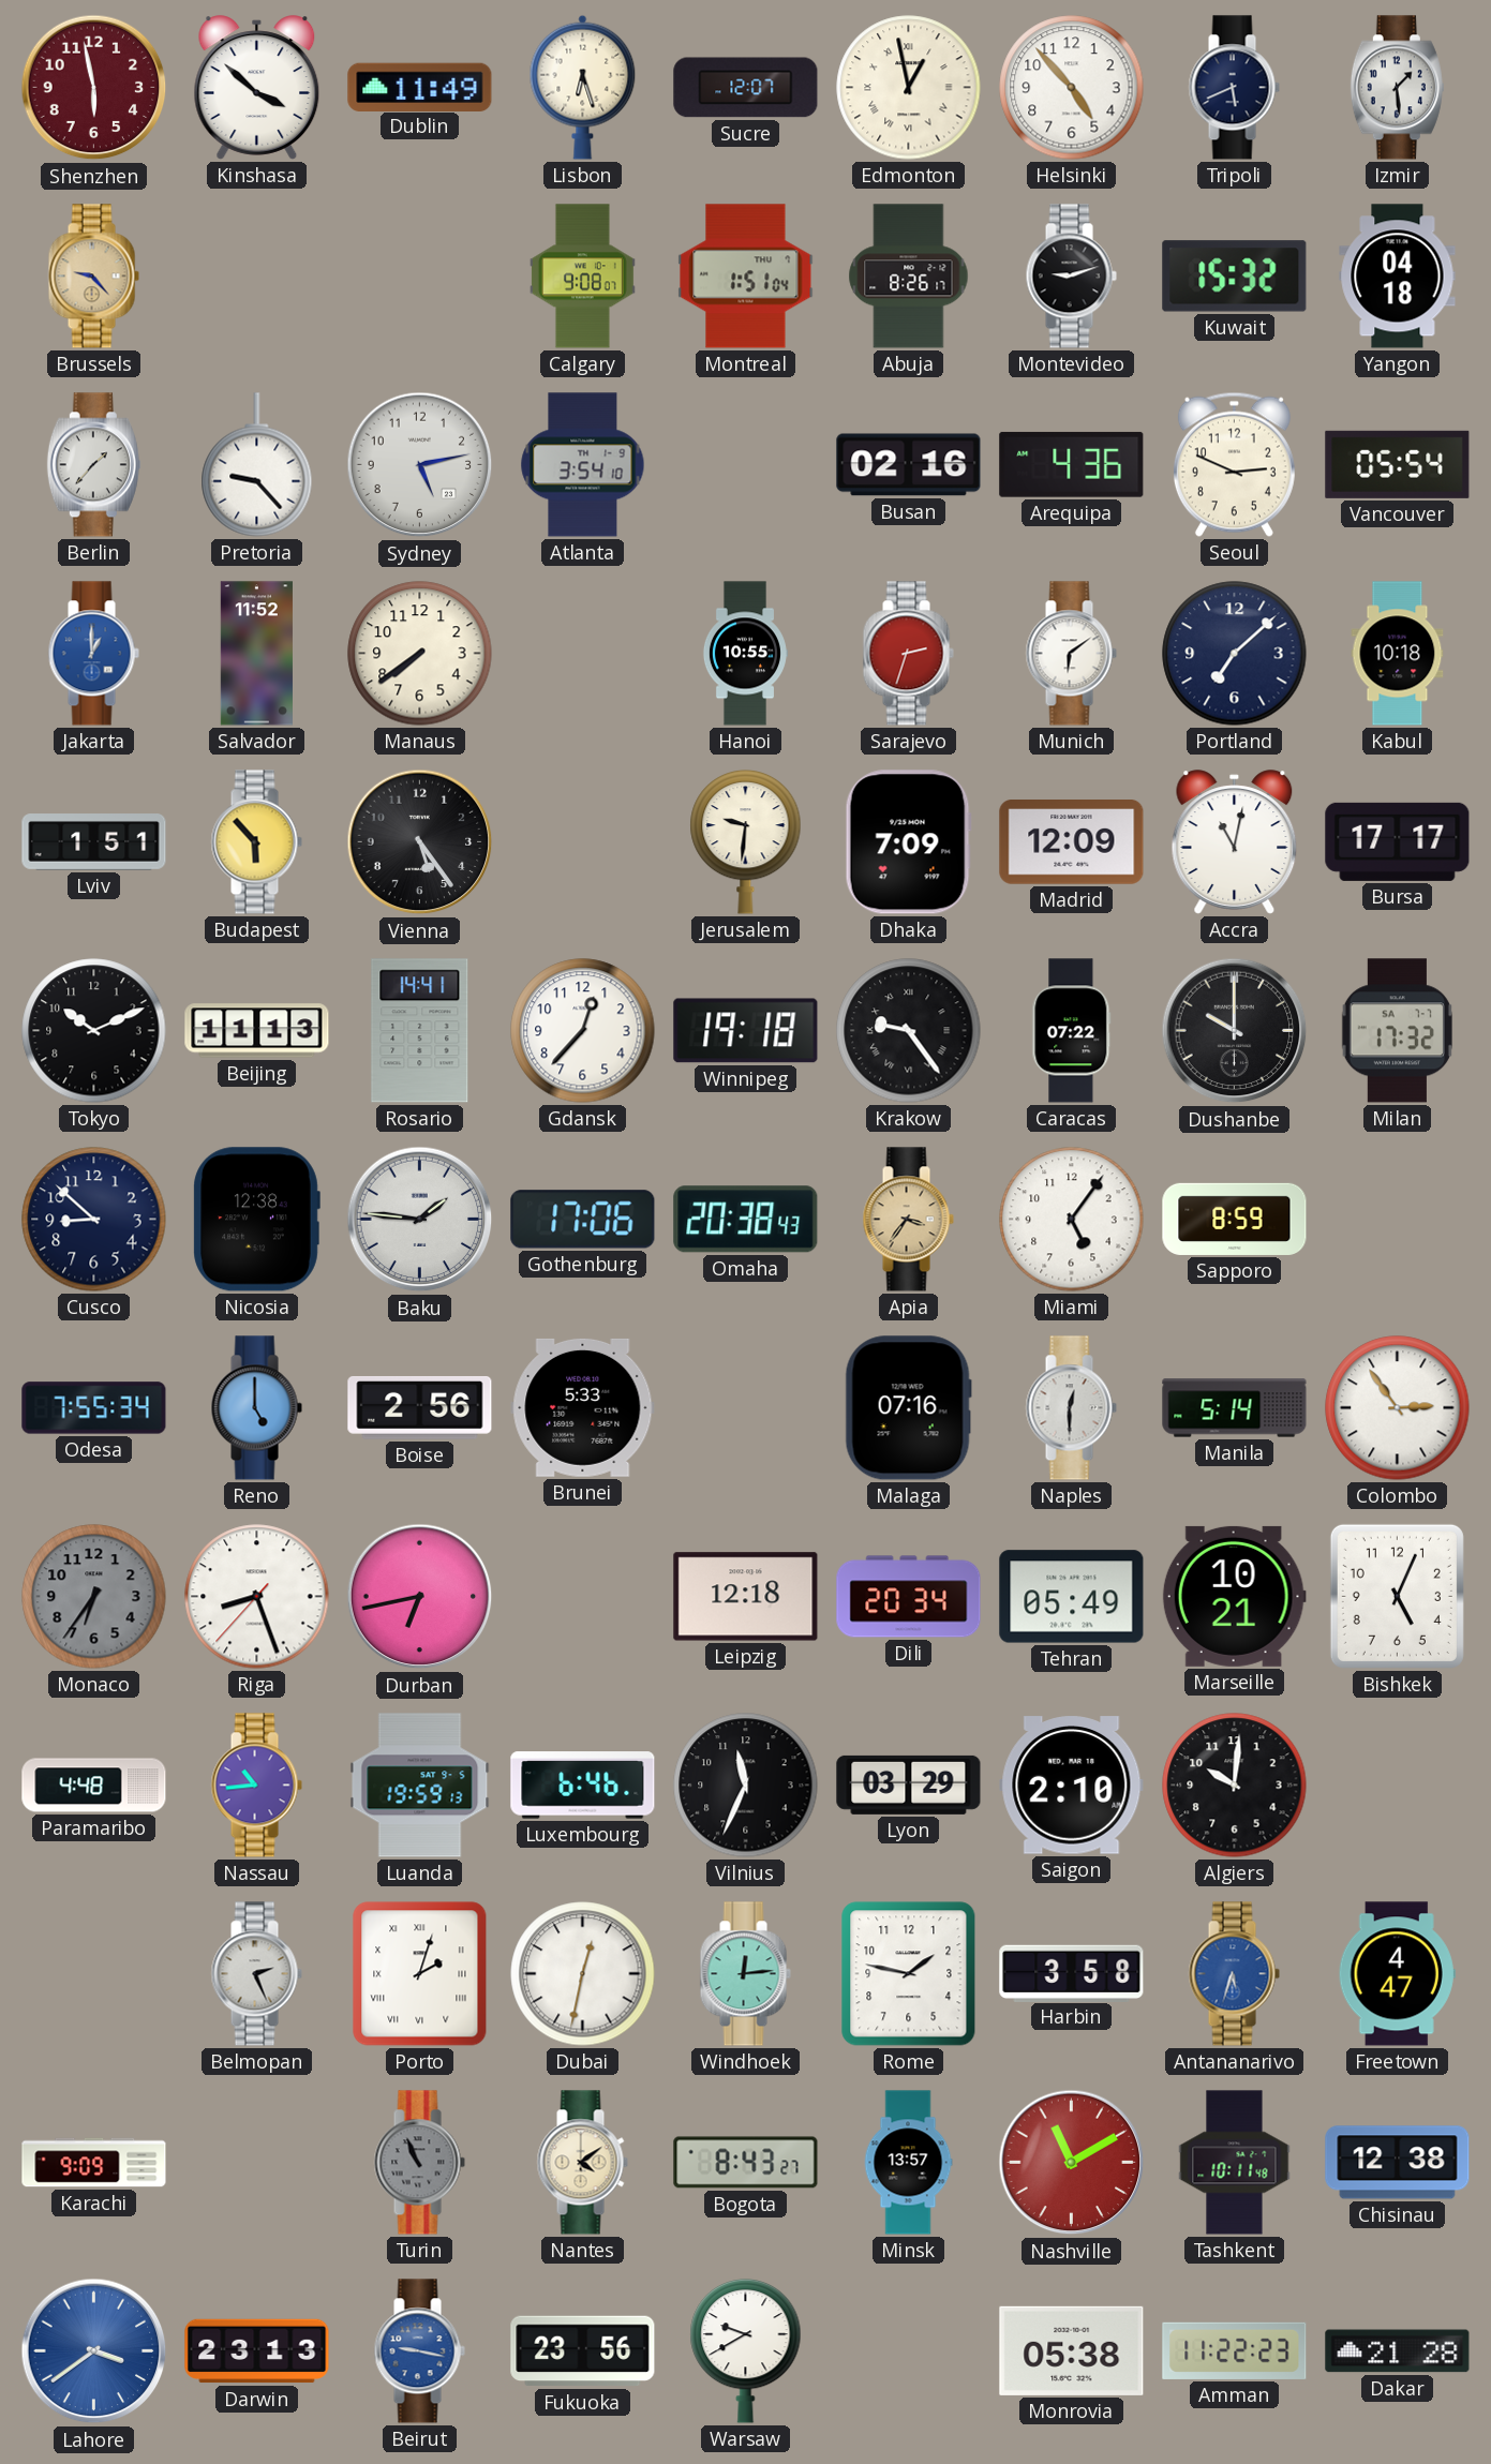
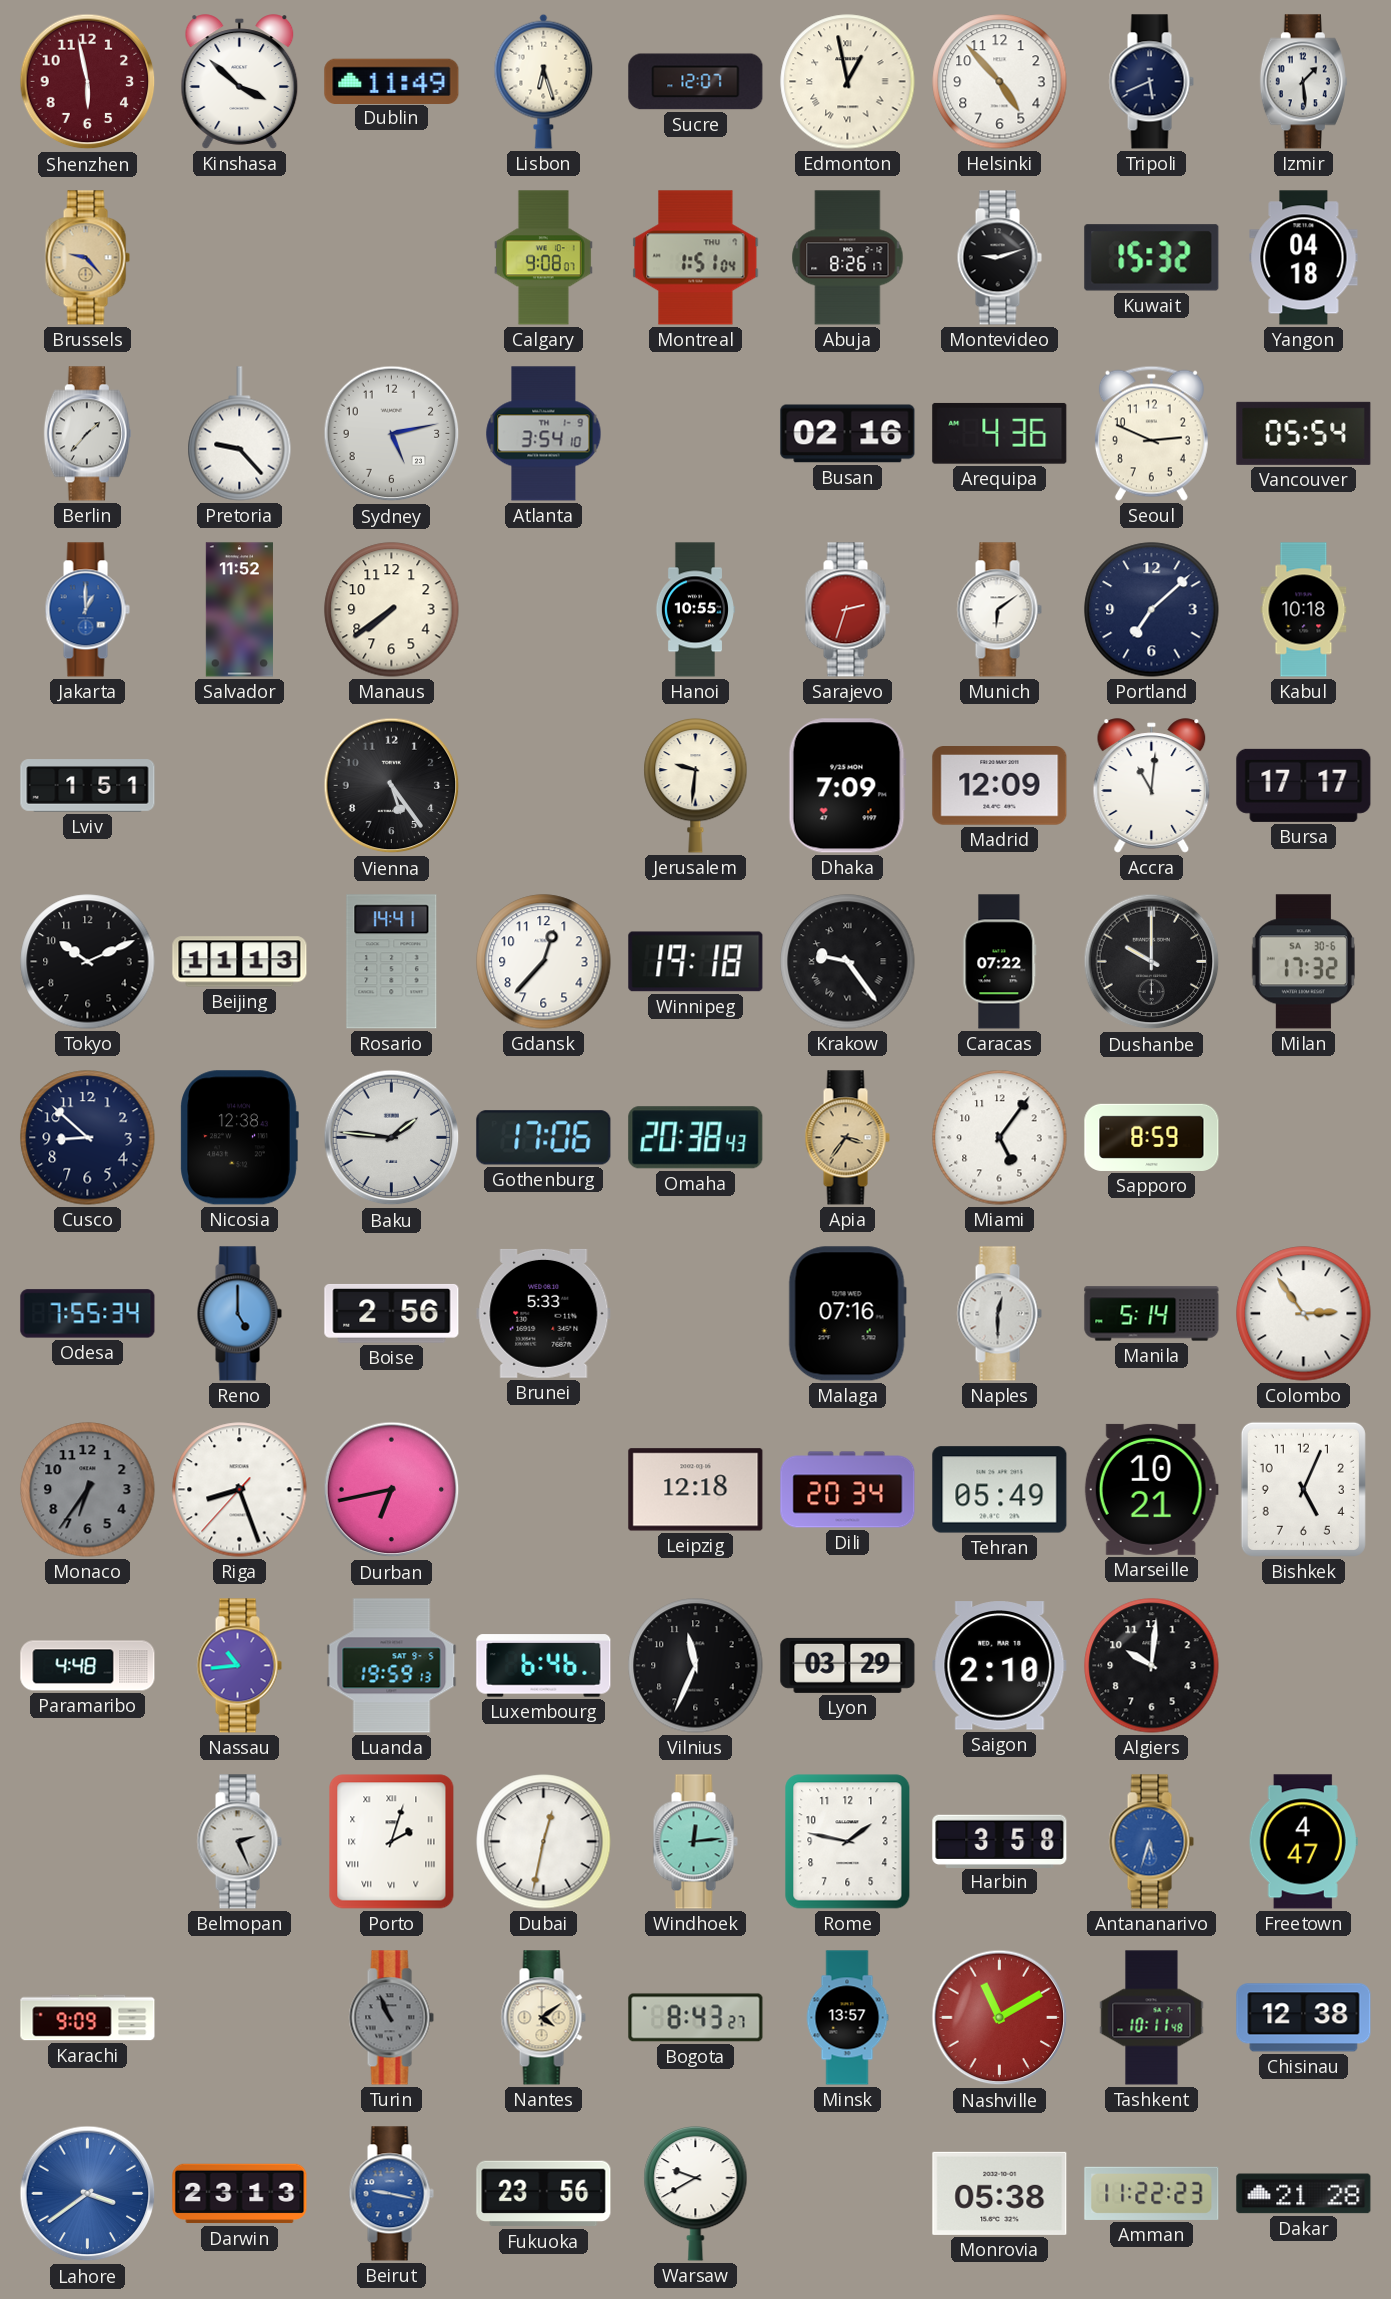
Budapest: 5:53 -> none
Accra: 11:02 -> 11:01
Milan date: SA 7-7 -> SA 30-6
